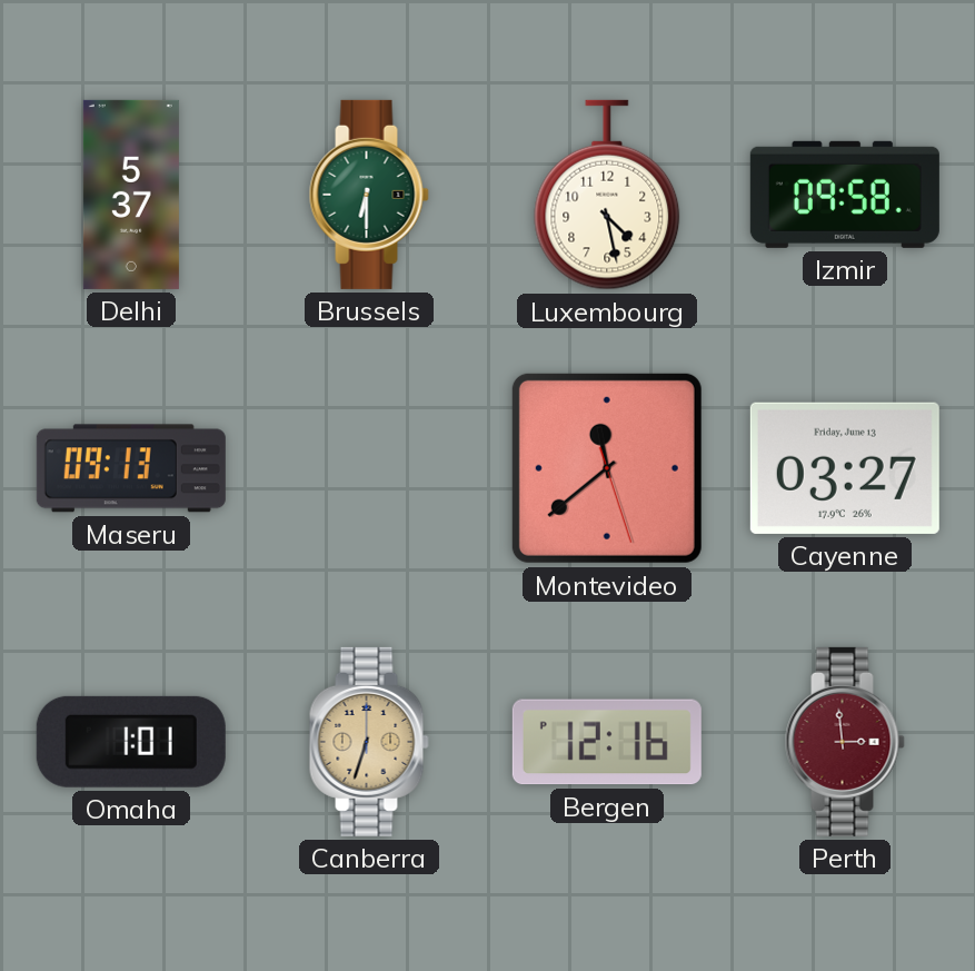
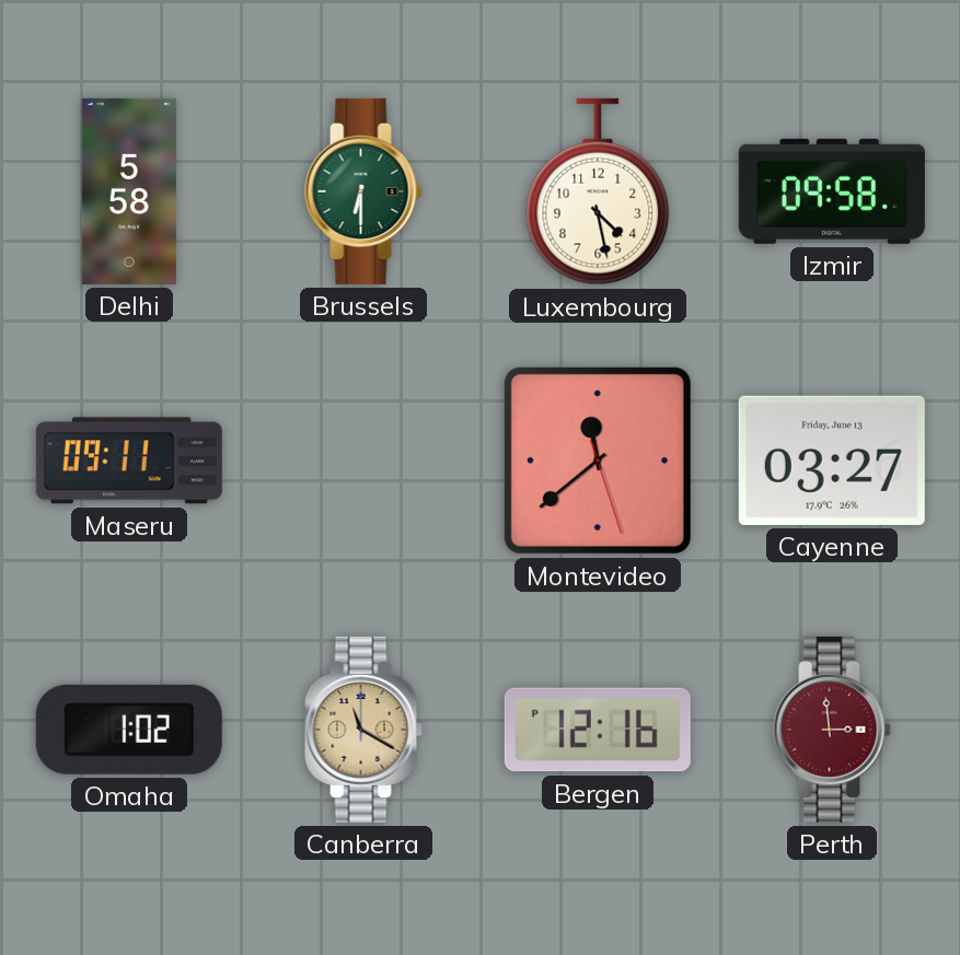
Delhi: 5:37 -> 5:58
Maseru: 09:13 -> 09:11
Omaha: 1:01 -> 1:02
Canberra: 6:33 -> 11:20
